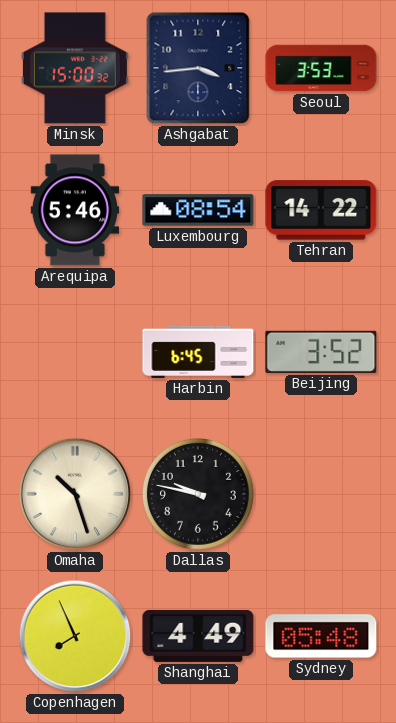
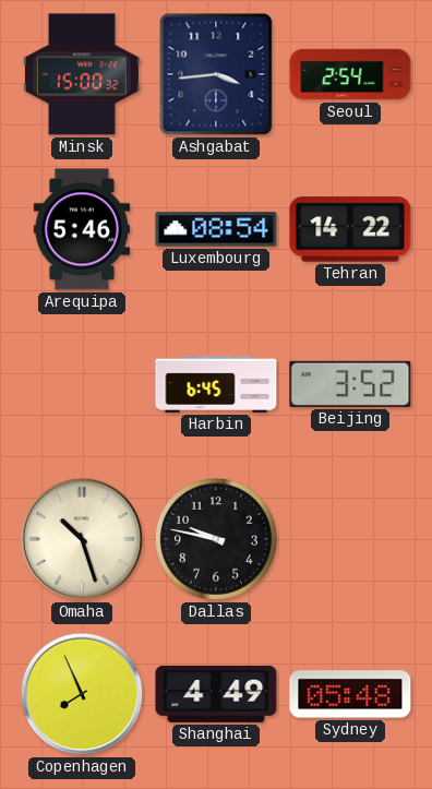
Seoul: 3:53 -> 2:54
